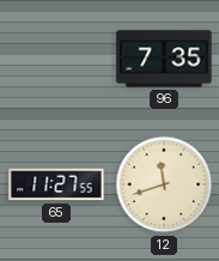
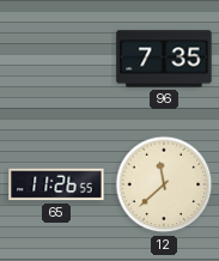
65: 11:27 -> 11:26
12: 11:42 -> 11:38
